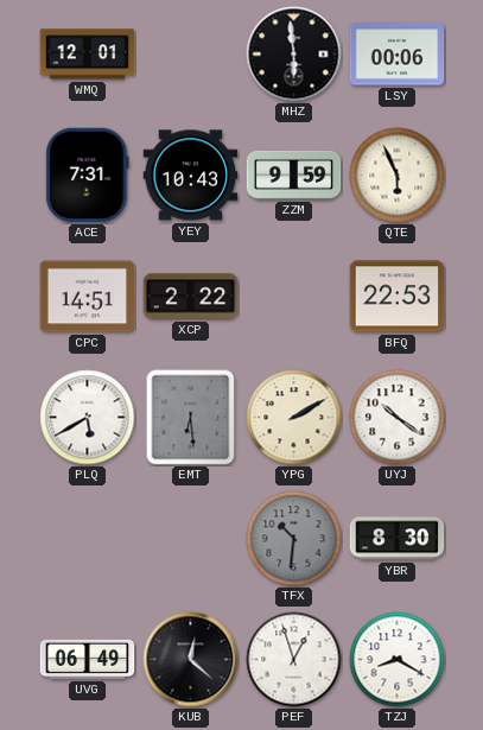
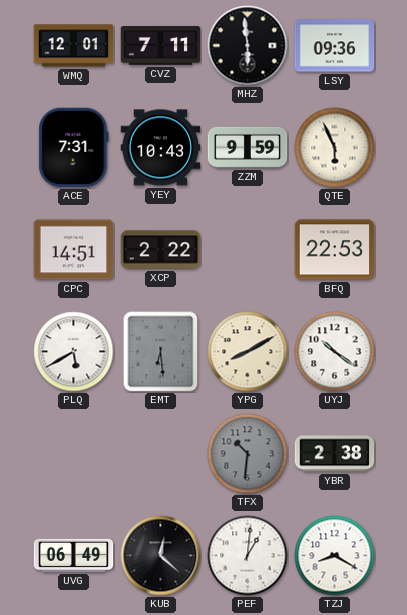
CVZ: none -> 7:11
LSY: 00:06 -> 09:36
YPG: 2:10 -> 8:10
YBR: 8:30 -> 2:38
PEF: 12:57 -> 1:01
